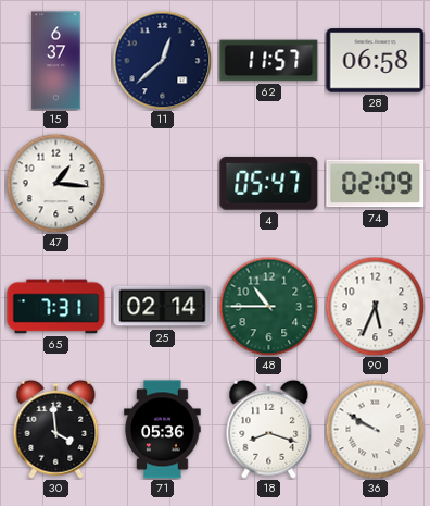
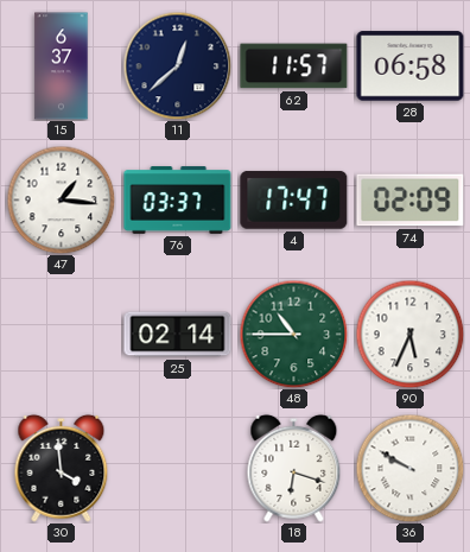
76: none -> 03:37
4: 05:47 -> 17:47
65: 7:31 -> none
71: 05:36 -> none
18: 8:18 -> 6:18
